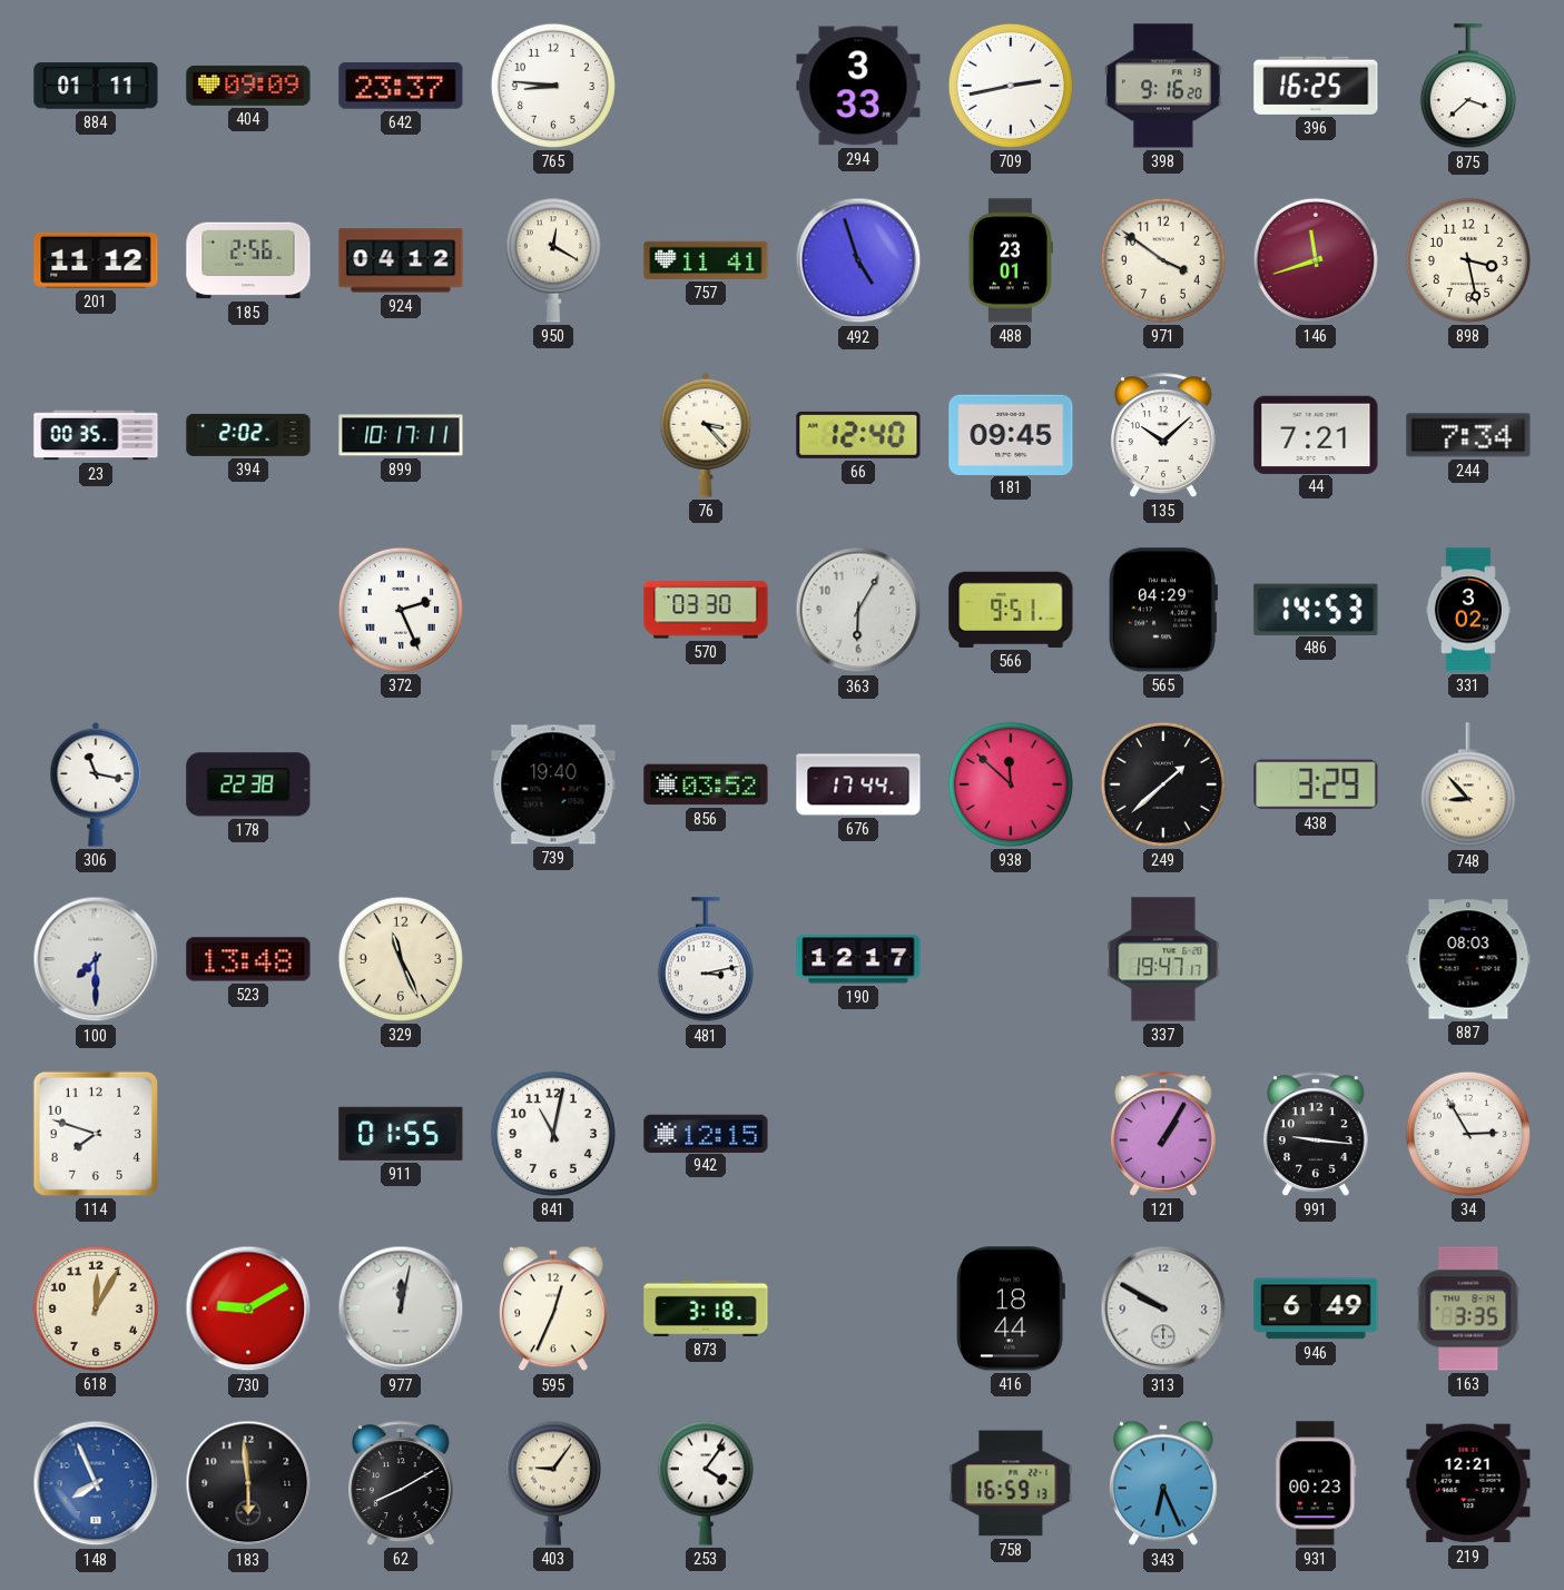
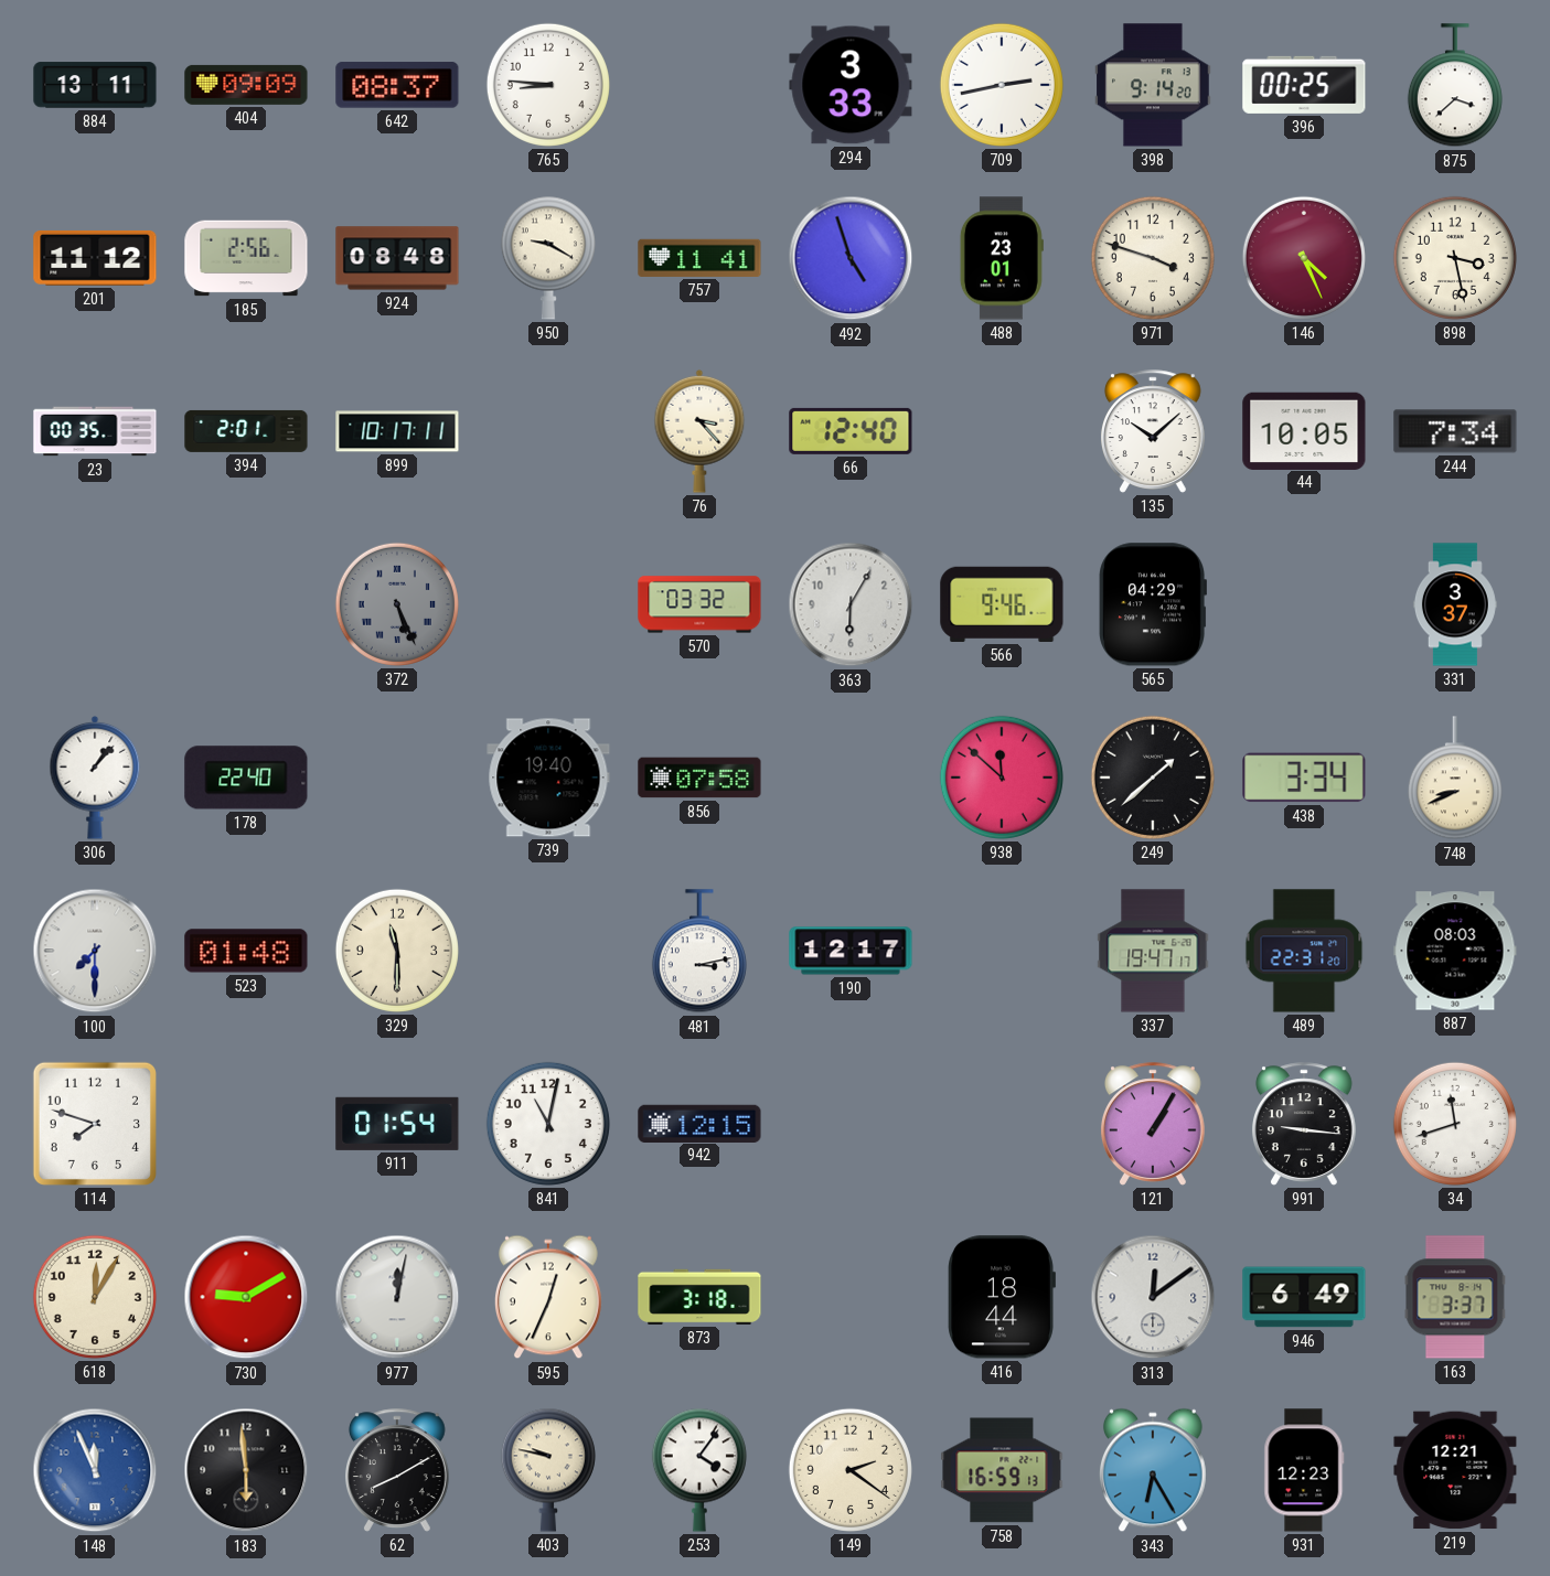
884: 01:11 -> 13:11
642: 23:37 -> 08:37
398: 9:16 -> 9:14
396: 16:25 -> 00:25
924: 04:12 -> 08:48
950: 12:20 -> 9:20
971: 3:51 -> 3:48
146: 11:42 -> 4:26
394: 2:02 -> 2:01
181: 09:45 -> none
44: 7:21 -> 10:05
372: 2:26 -> 5:26
372 dial: white -> grey
570: 03:30 -> 03:32
566: 9:51 -> 9:46
486: 14:53 -> none
331: 3:02 -> 3:37
306: 11:17 -> 1:07
178: 22:38 -> 22:40
856: 03:52 -> 07:58
676: 17:44 -> none
438: 3:29 -> 3:34
748: 8:53 -> 8:41
523: 13:48 -> 01:48
329: 11:26 -> 11:30
489: none -> 22:31
911: 01:55 -> 01:54
34: 2:55 -> 11:42
313: 9:50 -> 12:09
163: 3:35 -> 3:37
148: 7:56 -> 11:56
403: 9:06 -> 9:47
149: none -> 2:21
343: 6:26 -> 6:25
931: 00:23 -> 12:23
